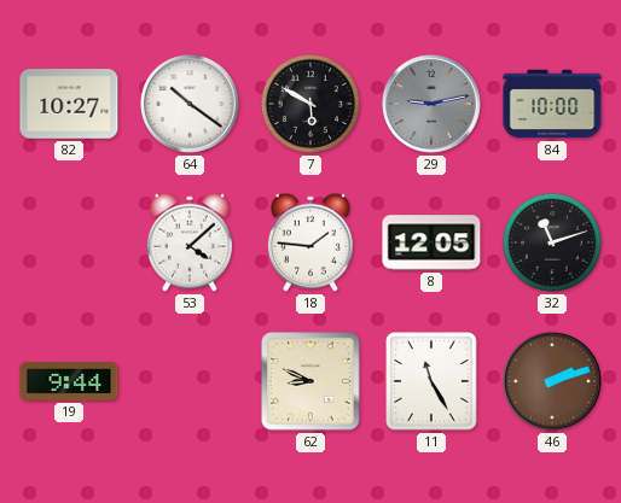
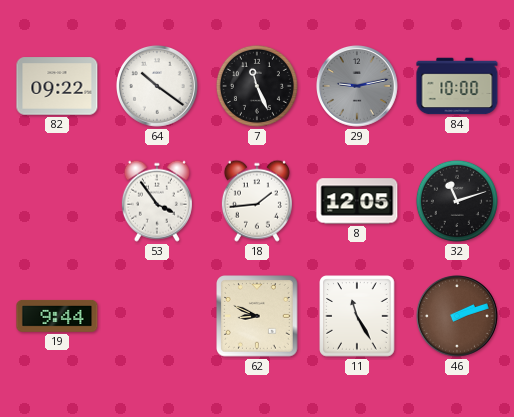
82: 10:27 -> 09:22
7: 5:50 -> 11:26
53: 4:08 -> 3:54
18: 1:46 -> 1:44
